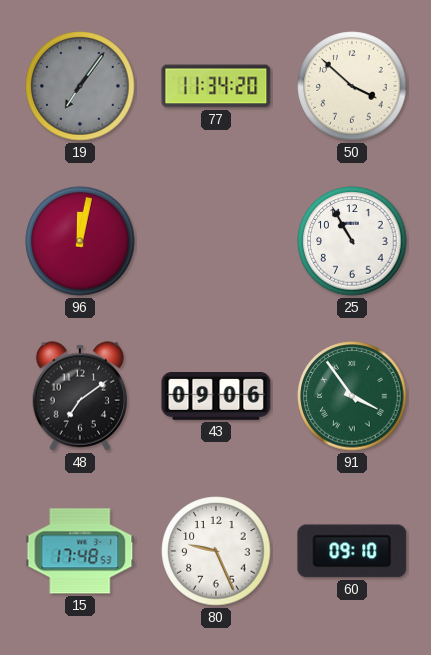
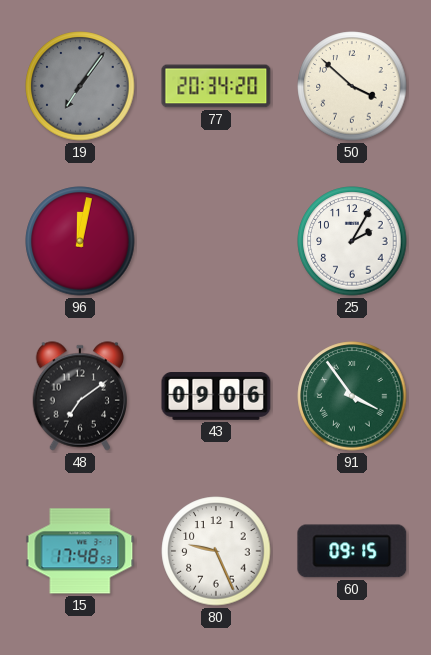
77: 11:34 -> 20:34
25: 10:55 -> 2:05
60: 09:10 -> 09:15
